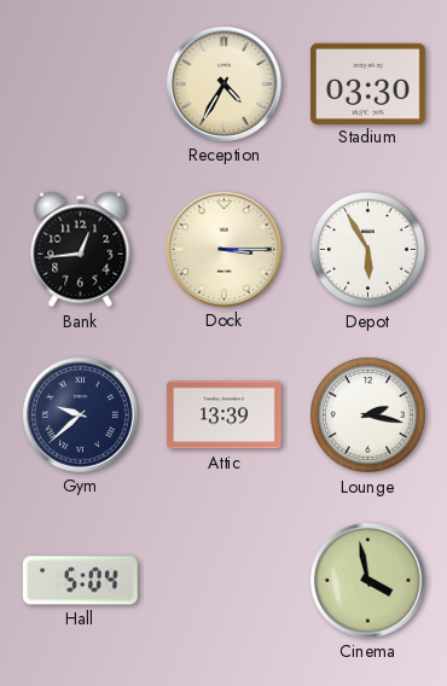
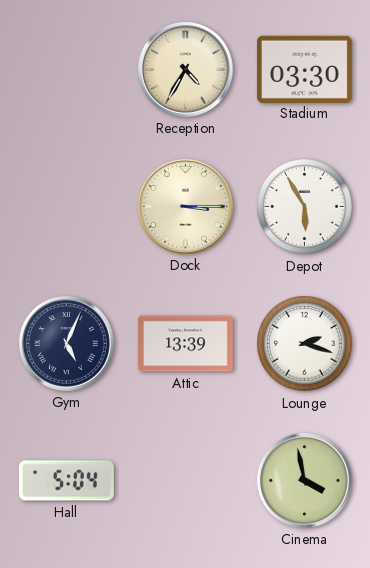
Bank: 12:44 -> none
Gym: 9:38 -> 5:04
Lounge: 2:17 -> 2:18
